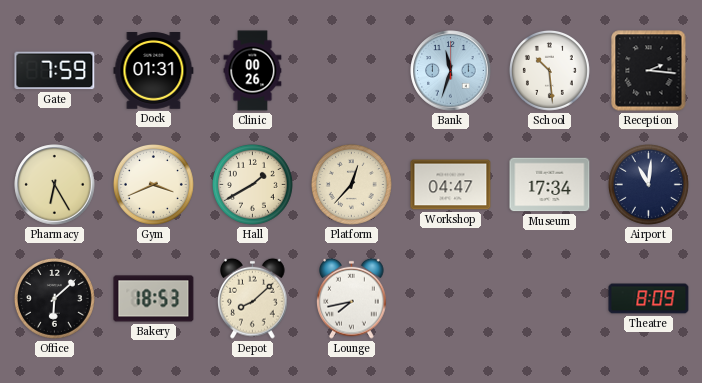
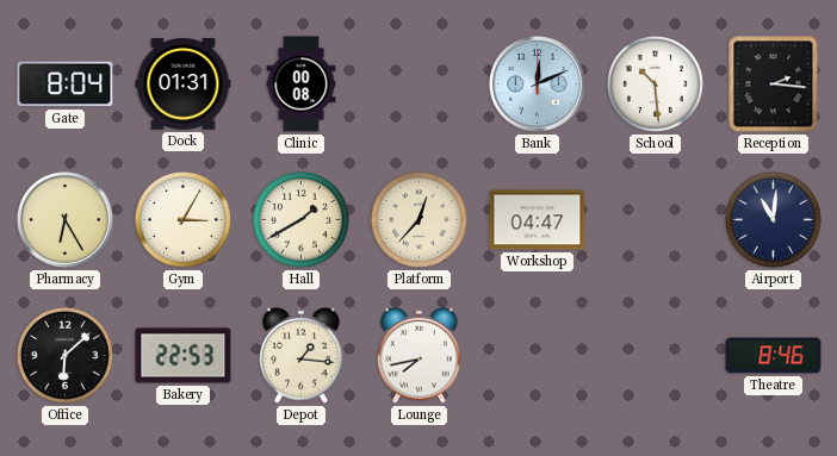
Gate: 7:59 -> 8:04
Clinic: 00:26 -> 00:08
Bank: 11:33 -> 12:11
Gym: 3:41 -> 3:05
Museum: 17:34 -> none
Bakery: 18:53 -> 22:53
Depot: 8:08 -> 1:16
Theatre: 8:09 -> 8:46
